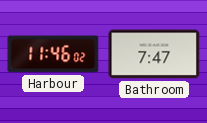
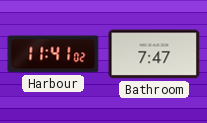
Harbour: 11:46 -> 11:41
